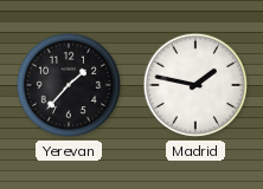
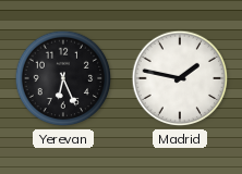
Yerevan: 1:37 -> 6:26
